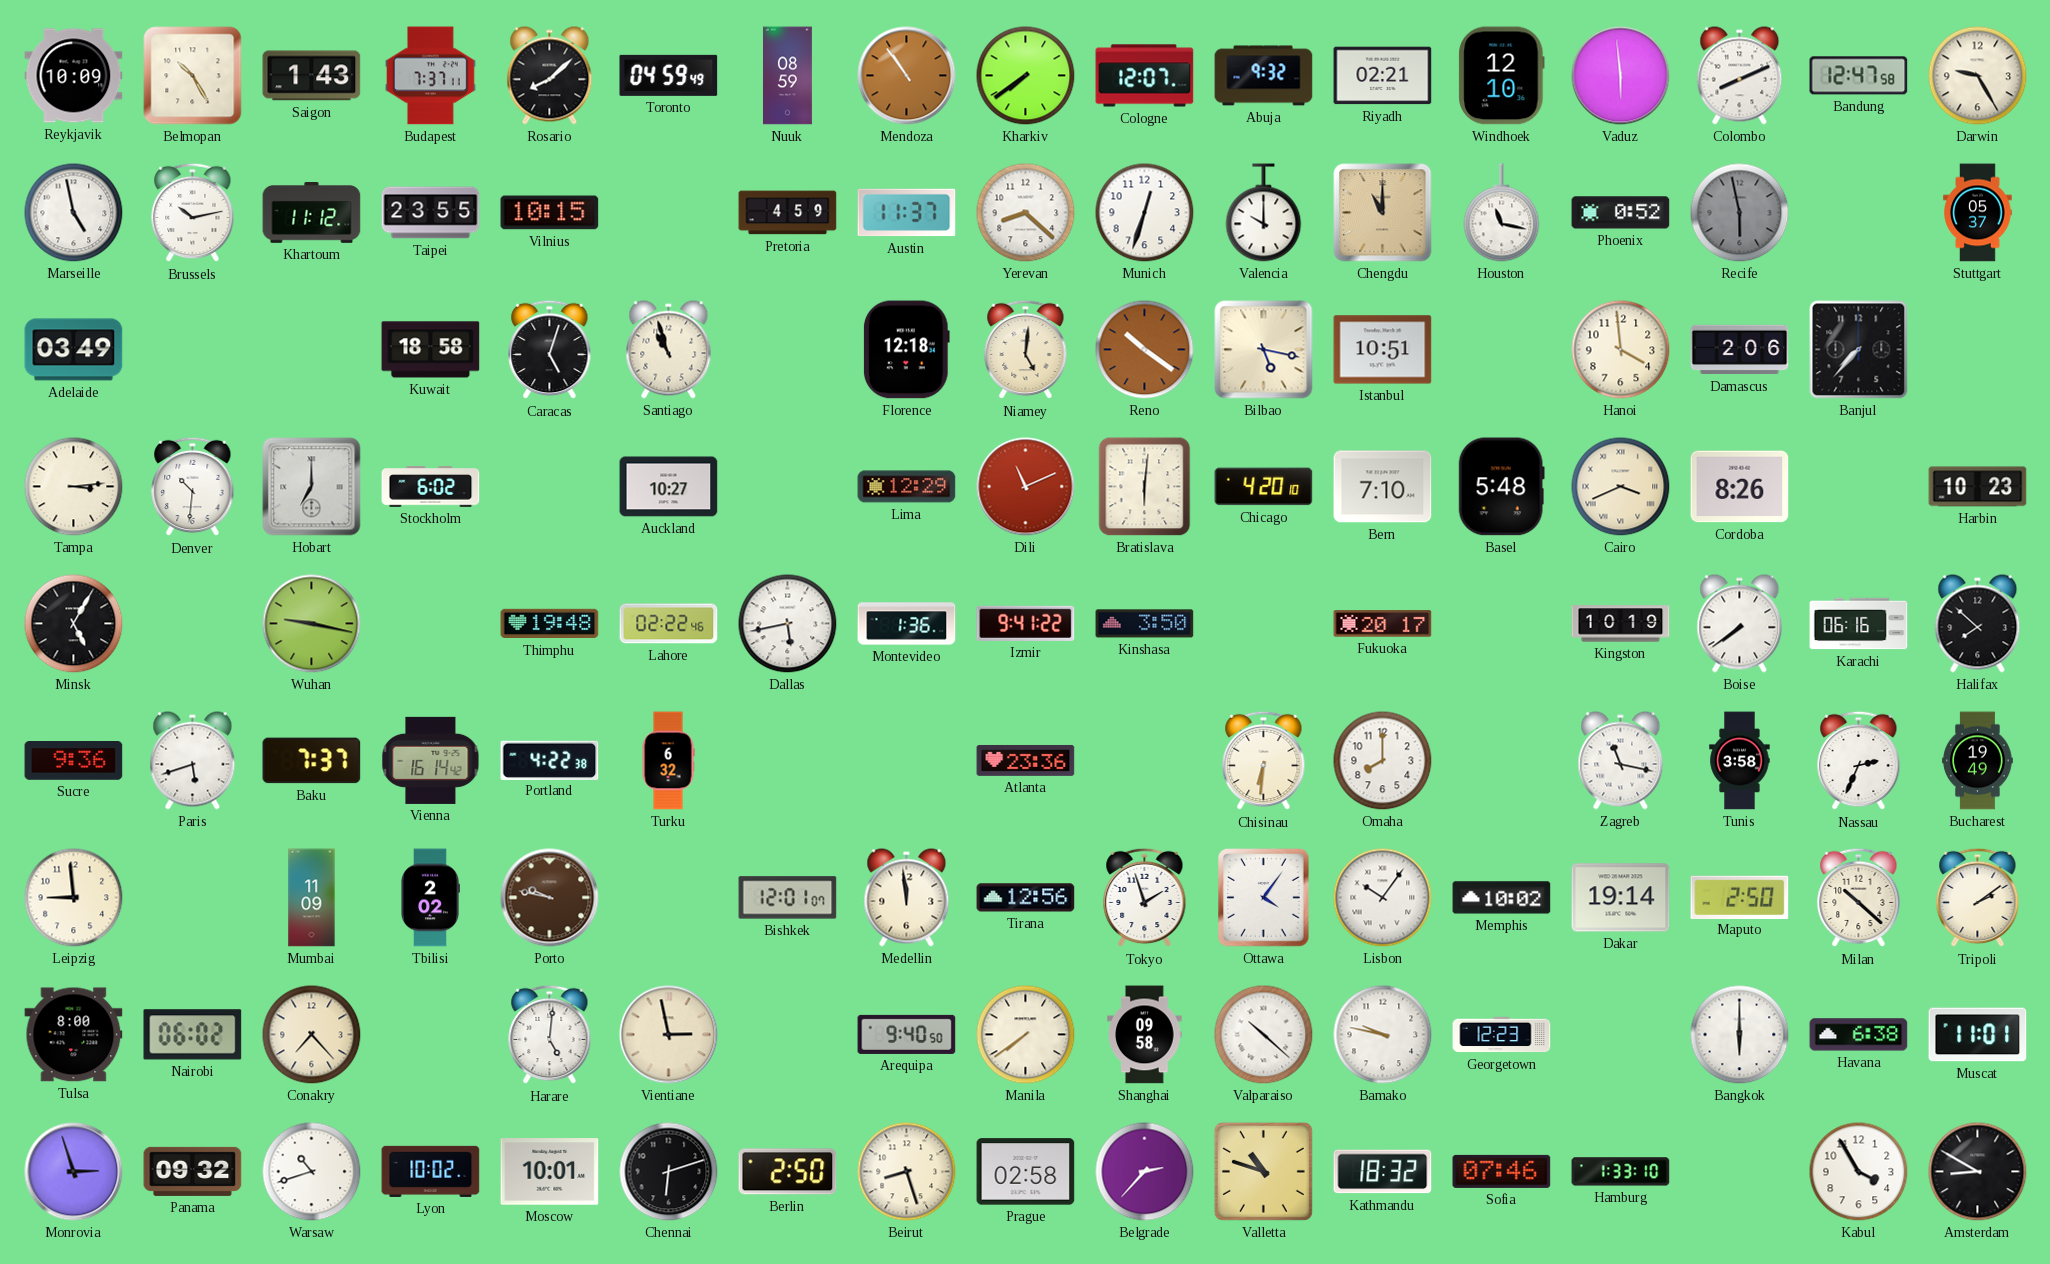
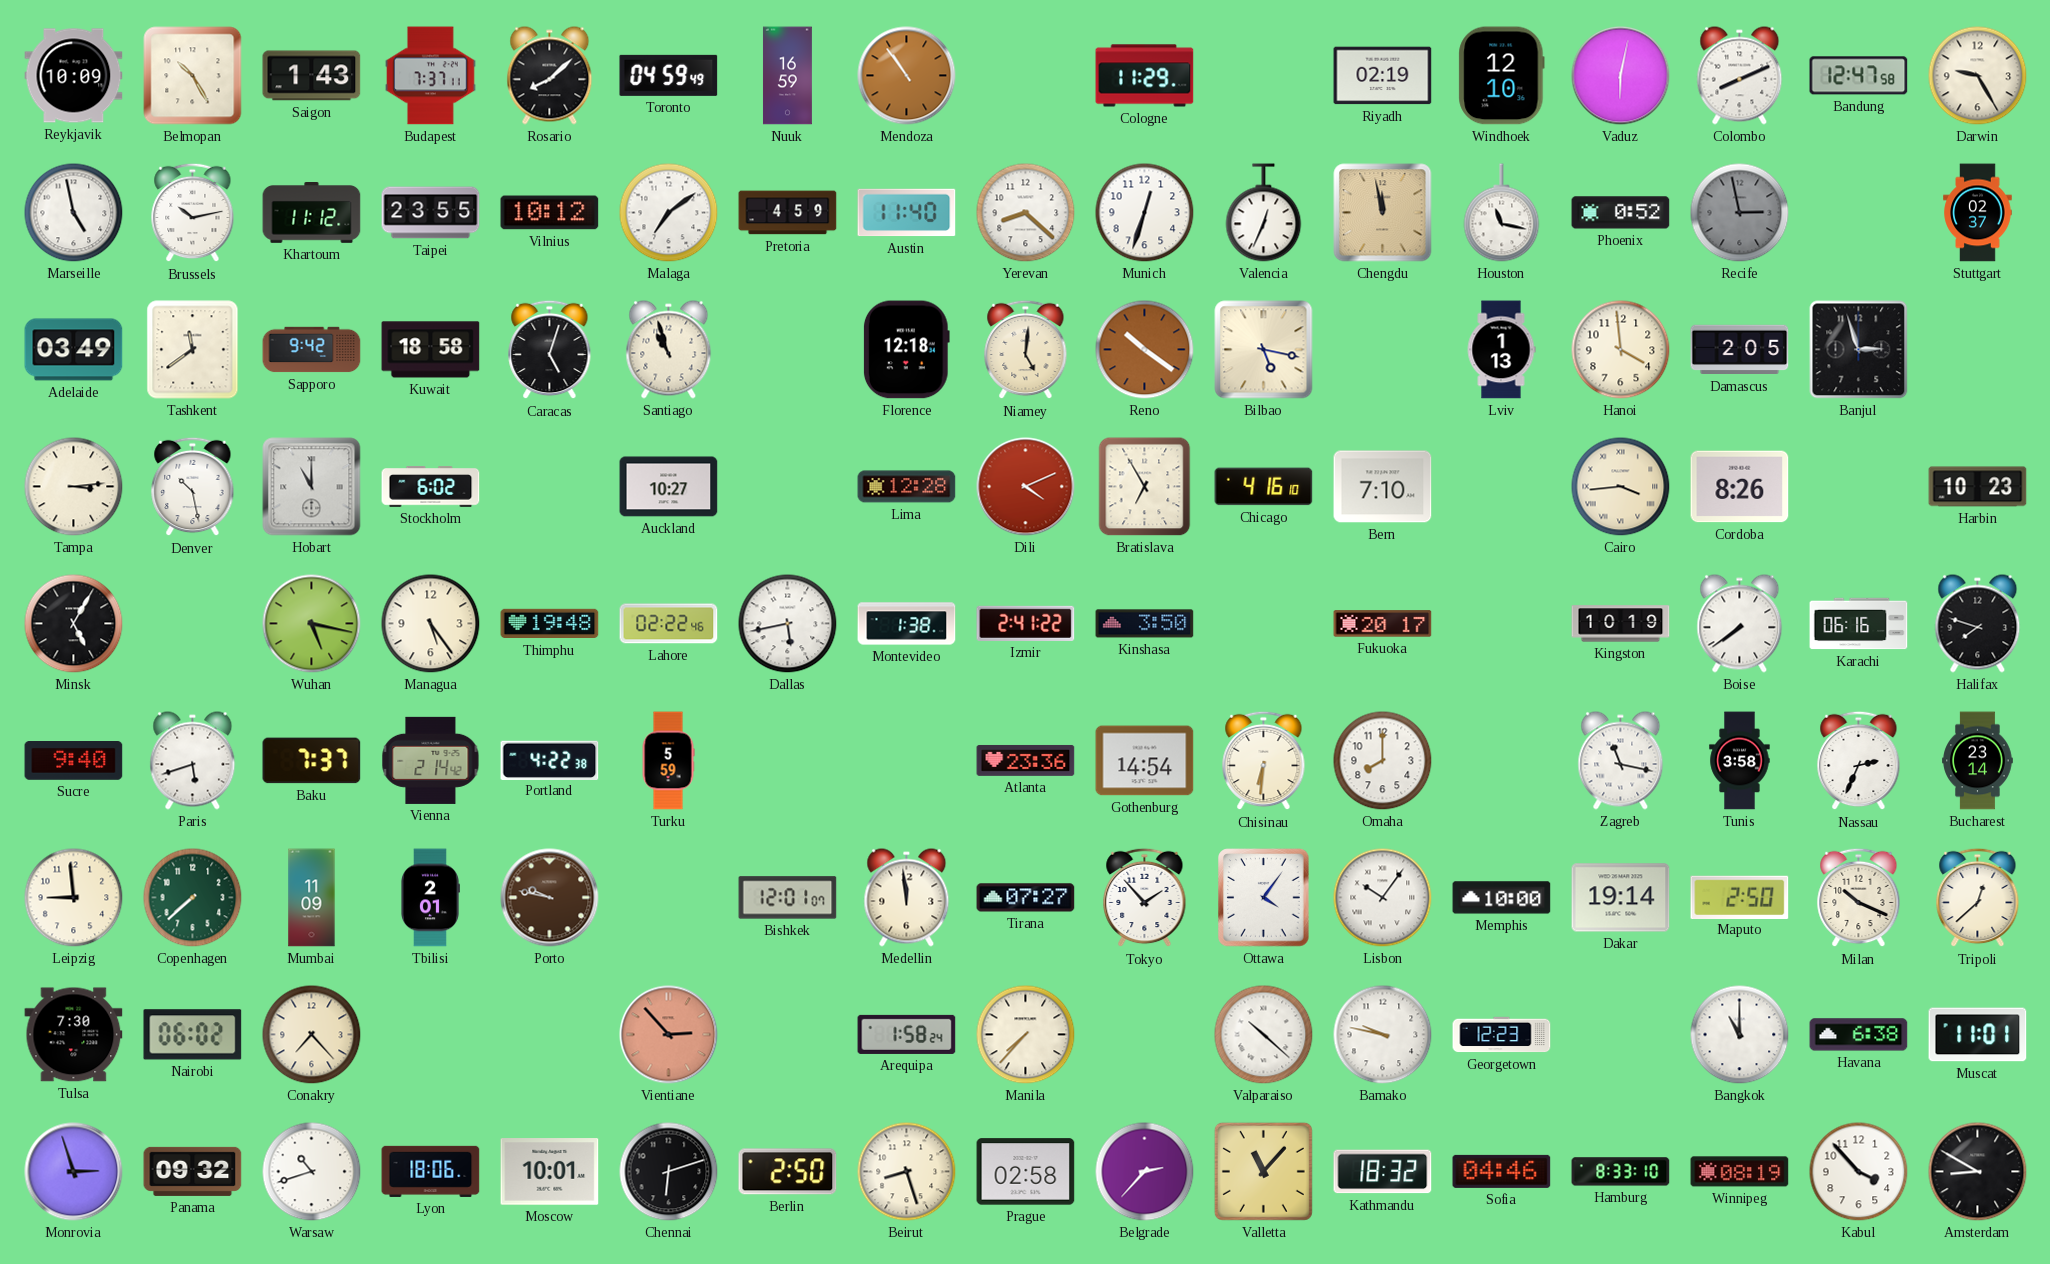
Nuuk: 08:59 -> 16:59
Kharkiv: 7:39 -> none
Cologne: 12:07 -> 11:29
Abuja: 9:32 -> none
Riyadh: 02:21 -> 02:19
Vaduz: 5:59 -> 6:02
Vilnius: 10:15 -> 10:12
Malaga: none -> 7:09
Austin: 11:37 -> 11:40
Valencia: 10:00 -> 12:34
Chengdu: 11:00 -> 11:58
Recife: 5:58 -> 2:58
Stuttgart: 05:37 -> 02:37
Tashkent: none -> 11:39
Sapporo: none -> 9:42
Istanbul: 10:51 -> none
Lviv: none -> 1:13
Damascus: 2:06 -> 2:05
Banjul: 7:37 -> 2:57
Denver: 10:31 -> 10:28
Hobart: 7:00 -> 11:00
Lima: 12:29 -> 12:28
Dili: 11:11 -> 4:11
Bratislava: 6:01 -> 6:55
Chicago: 4:20 -> 4:16
Basel: 5:48 -> none
Cairo: 3:41 -> 3:44
Wuhan: 9:17 -> 5:17
Managua: none -> 5:24
Montevideo: 1:36 -> 1:38
Izmir: 9:41 -> 2:41
Halifax: 7:52 -> 7:48
Sucre: 9:36 -> 9:40
Vienna: 16:14 -> 2:14
Turku: 6:32 -> 5:59
Gothenburg: none -> 14:54
Bucharest: 19:49 -> 23:14
Copenhagen: none -> 7:38
Tbilisi: 2:02 -> 2:01
Tirana: 12:56 -> 07:27
Tokyo: 1:57 -> 1:53
Memphis: 10:02 -> 10:00
Milan: 10:22 -> 10:19
Tripoli: 2:09 -> 12:38
Tulsa: 8:00 -> 7:30
Harare: 5:01 -> none
Vientiane: 2:58 -> 2:53
Vientiane dial: cream -> salmon
Arequipa: 9:40 -> 1:58
Manila: 7:39 -> 7:37
Shanghai: 09:58 -> none
Bangkok: 6:00 -> 11:00
Lyon: 10:02 -> 18:06
Valletta: 10:48 -> 11:07
Sofia: 07:46 -> 04:46
Hamburg: 1:33 -> 8:33
Winnipeg: none -> 08:19
Kabul: 3:55 -> 3:53
